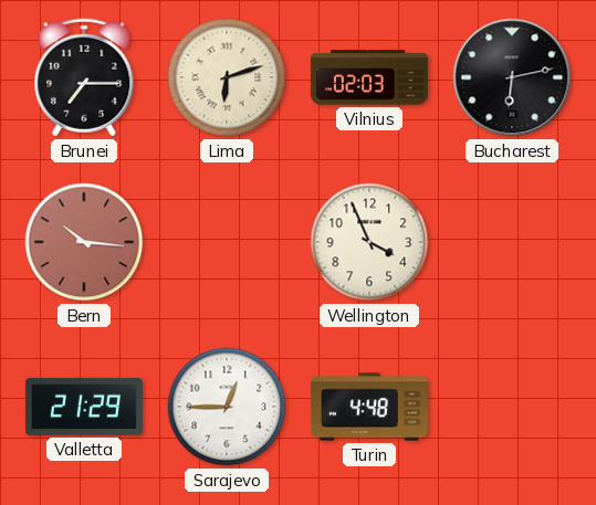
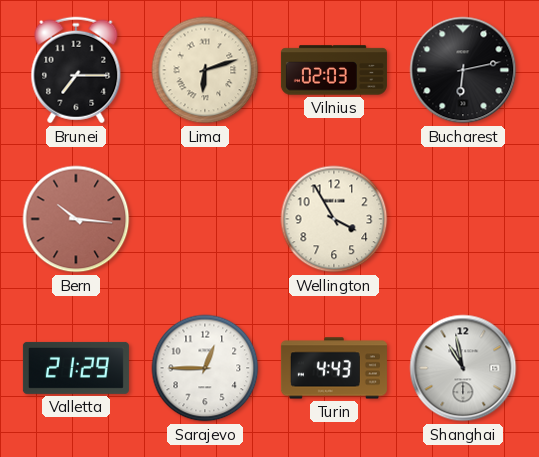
Wellington: 3:56 -> 3:55
Turin: 4:48 -> 4:43
Shanghai: none -> 10:58
